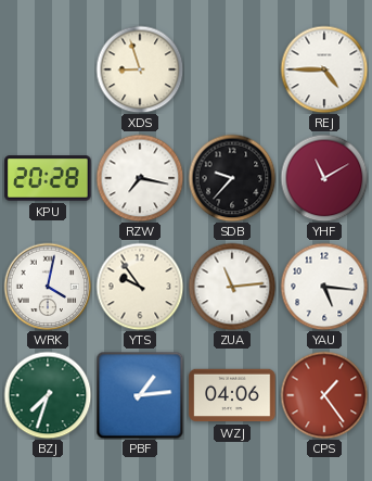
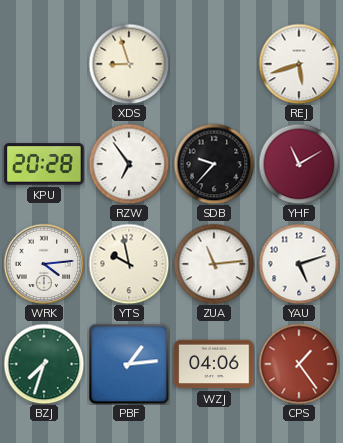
REJ: 4:45 -> 5:42
RZW: 7:17 -> 6:54
WRK: 4:02 -> 4:14
YTS: 9:54 -> 9:58
YAU: 5:16 -> 5:12
